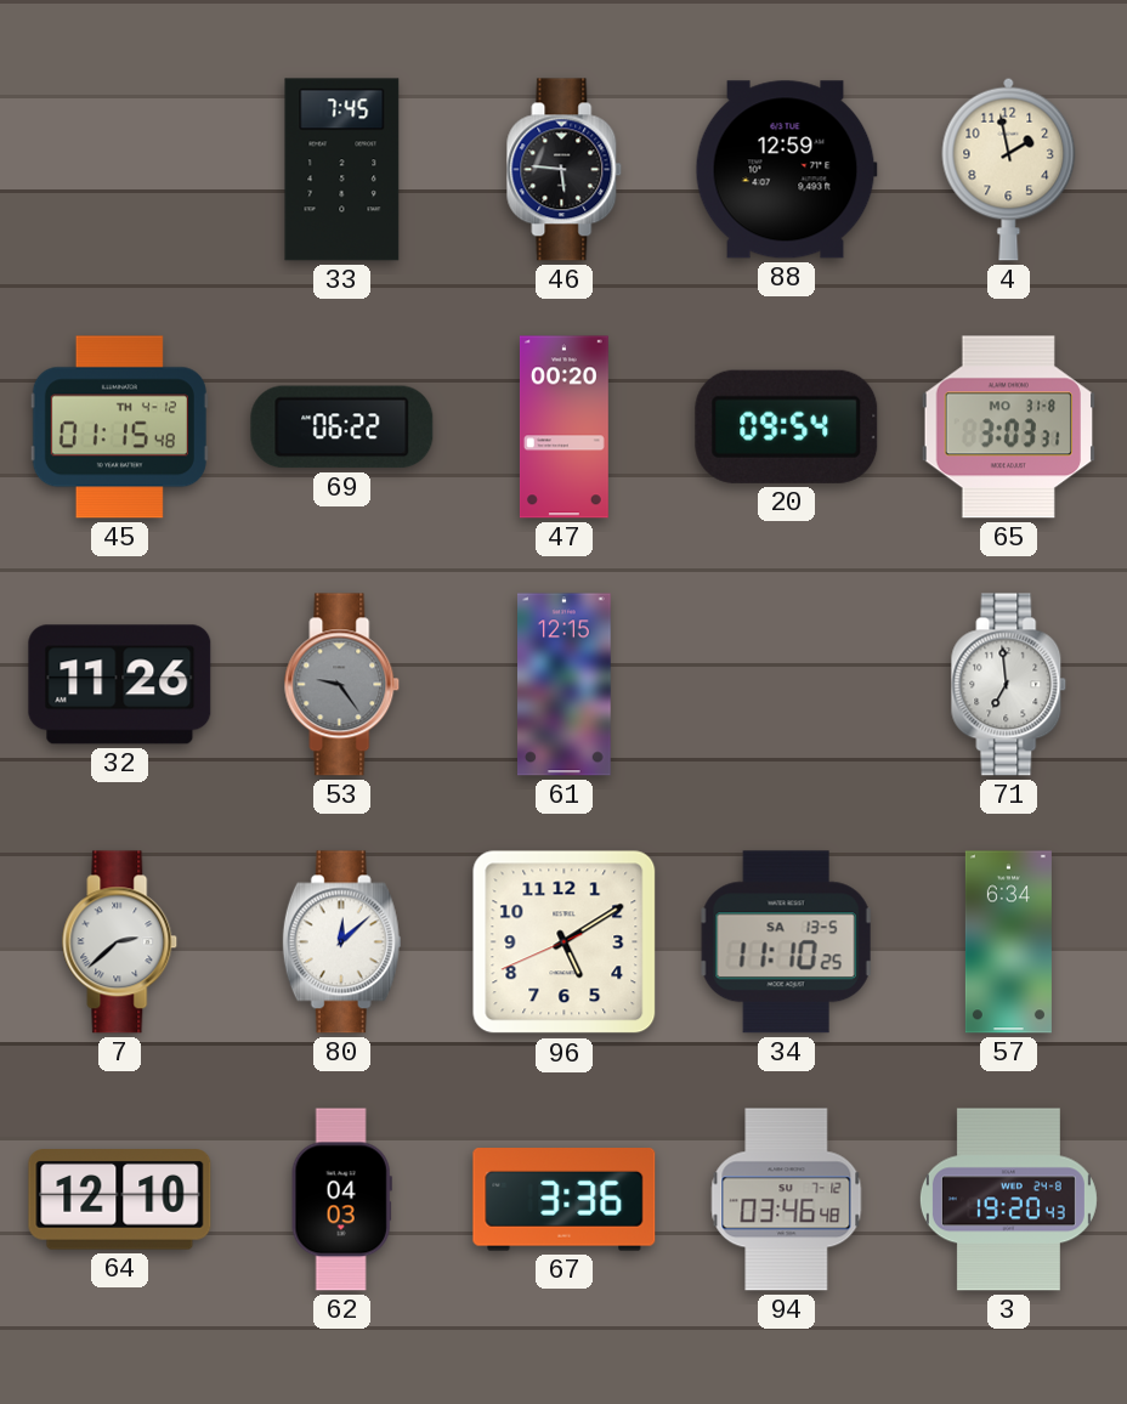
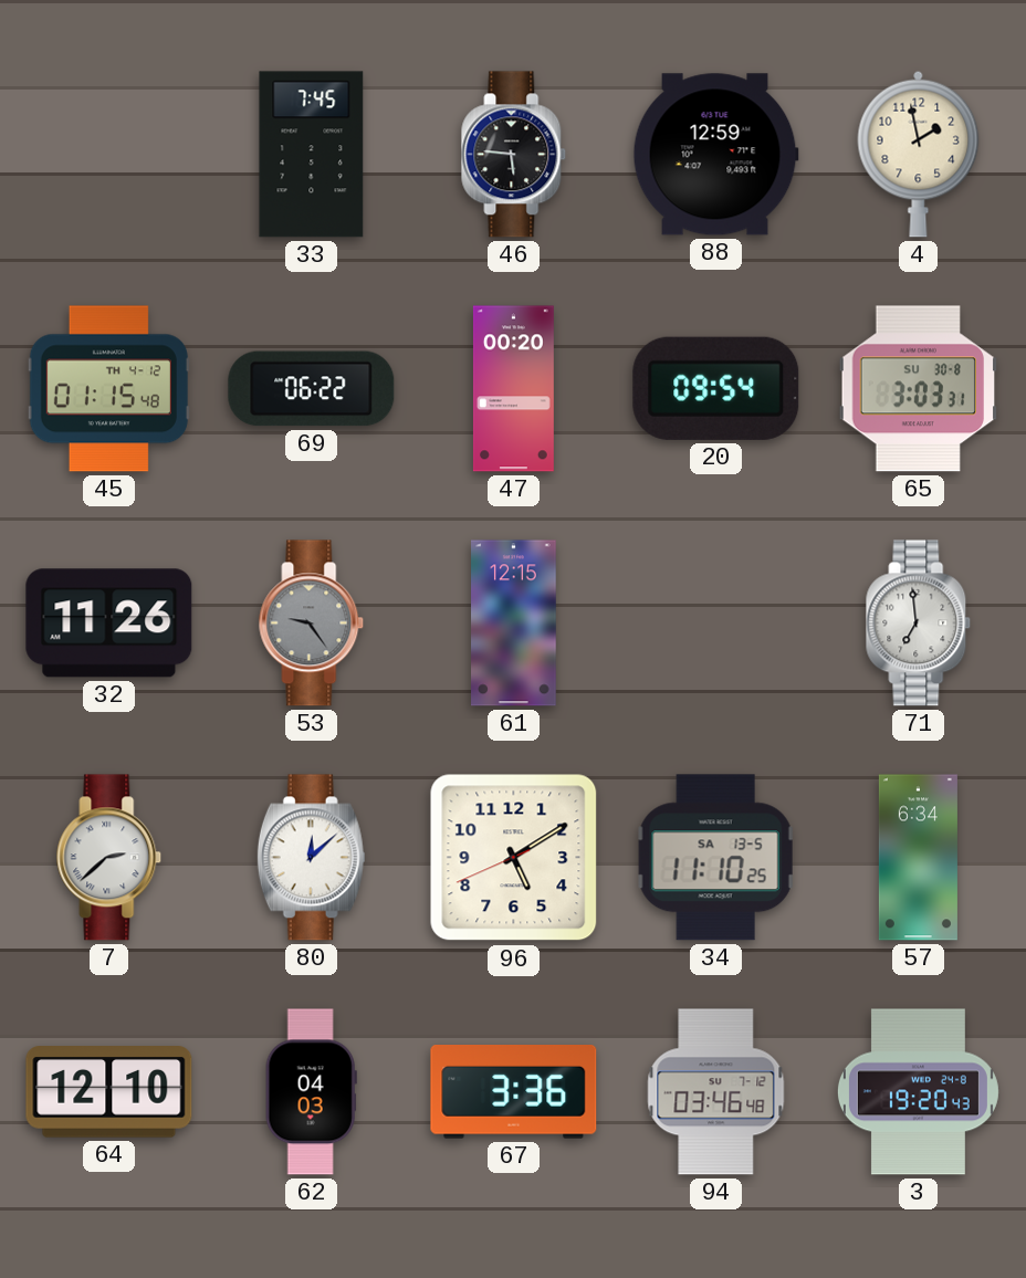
65 date: MO 31-8 -> SU 30-8
